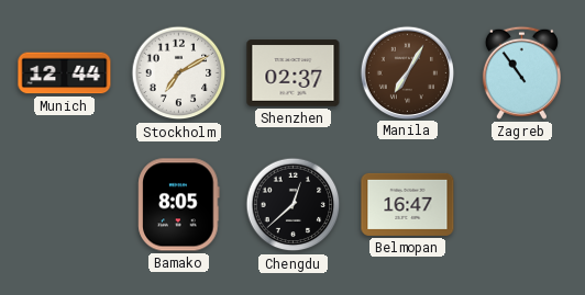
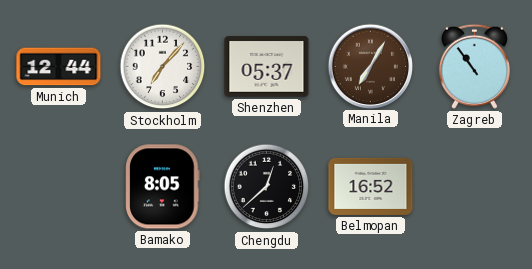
Stockholm: 7:10 -> 7:07
Shenzhen: 02:37 -> 05:37
Belmopan: 16:47 -> 16:52
